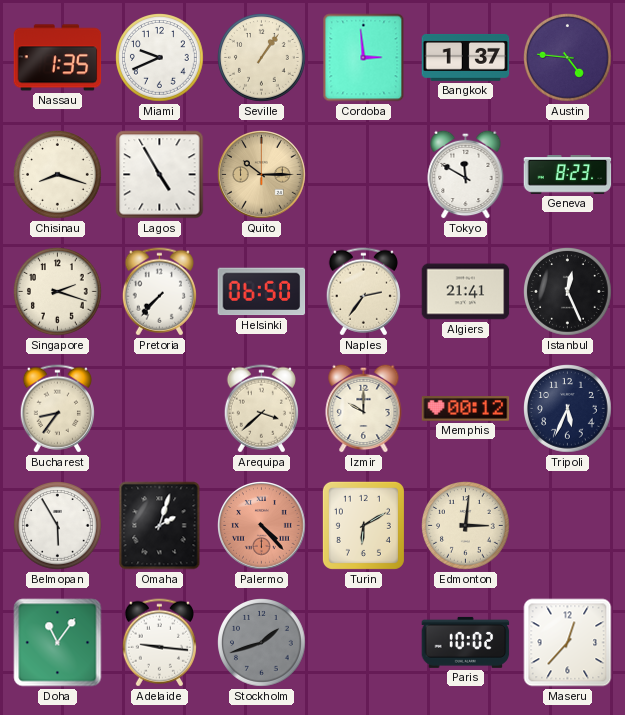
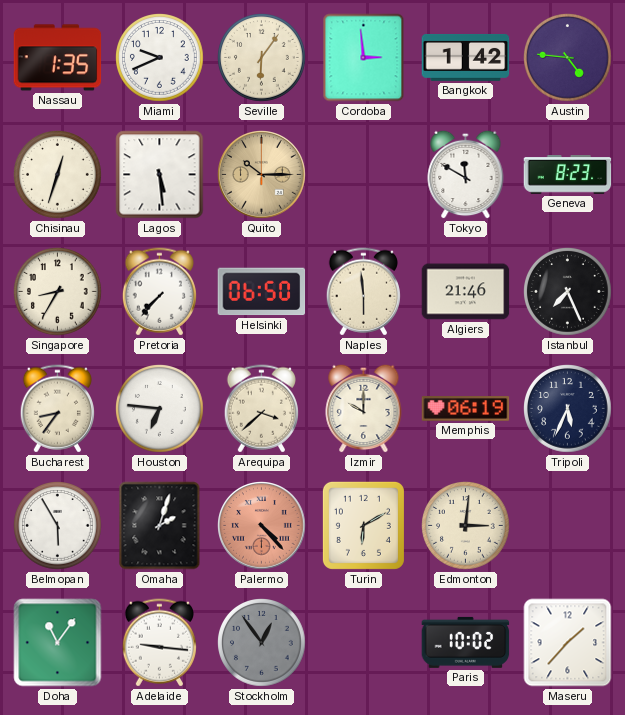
Seville: 1:06 -> 6:06
Bangkok: 1:37 -> 1:42
Chisinau: 8:18 -> 12:33
Lagos: 4:55 -> 5:29
Singapore: 2:18 -> 8:35
Naples: 2:36 -> 5:59
Algiers: 21:41 -> 21:46
Istanbul: 12:26 -> 7:26
Houston: none -> 6:46
Memphis: 00:12 -> 06:19
Stockholm: 1:42 -> 12:54
Maseru: 12:37 -> 1:37
